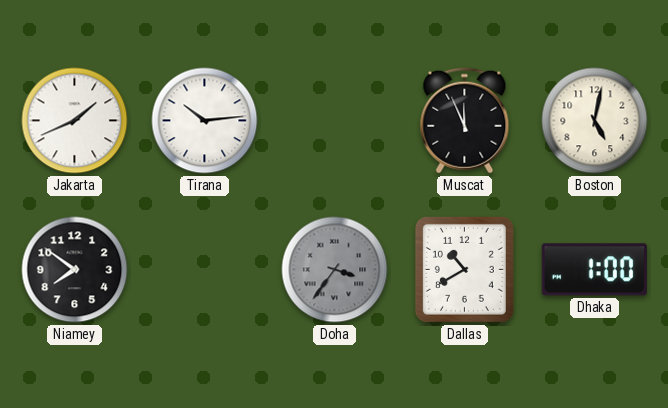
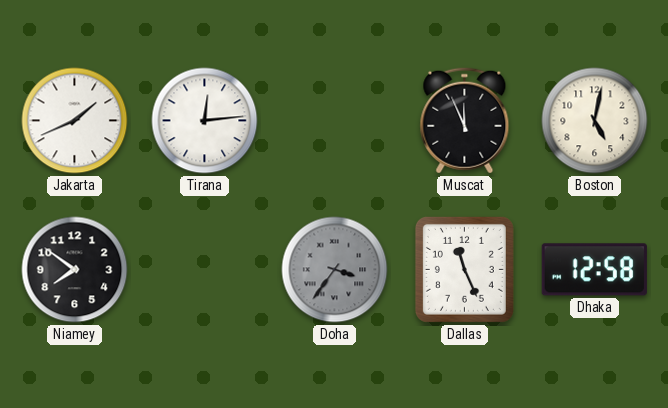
Tirana: 10:14 -> 12:14
Dallas: 10:40 -> 11:26
Dhaka: 1:00 -> 12:58
